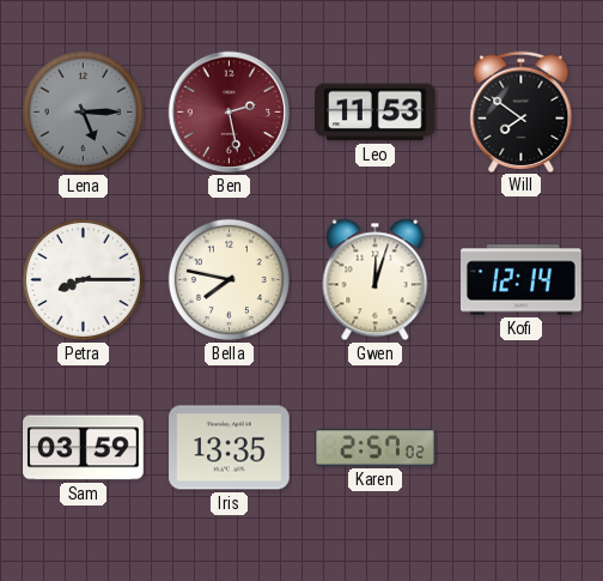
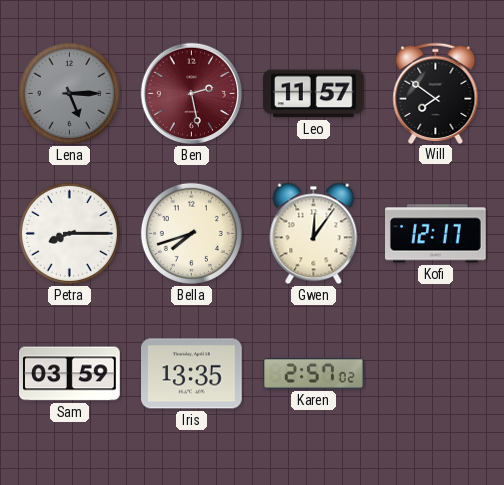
Leo: 11:53 -> 11:57
Bella: 7:47 -> 7:42
Gwen: 12:03 -> 12:06
Kofi: 12:14 -> 12:17
